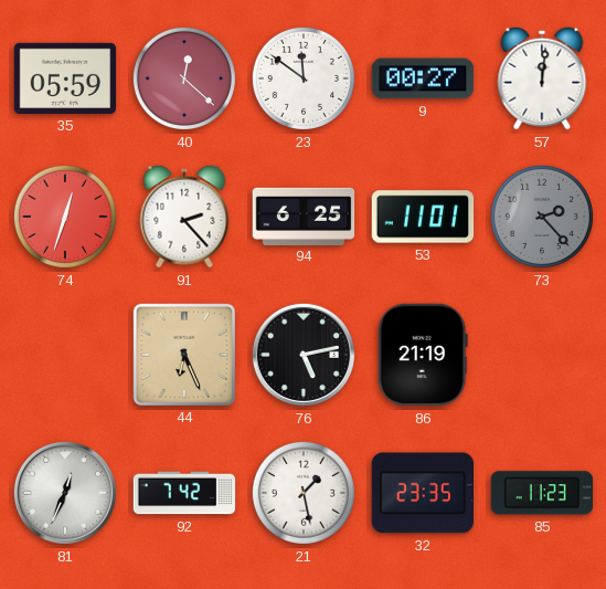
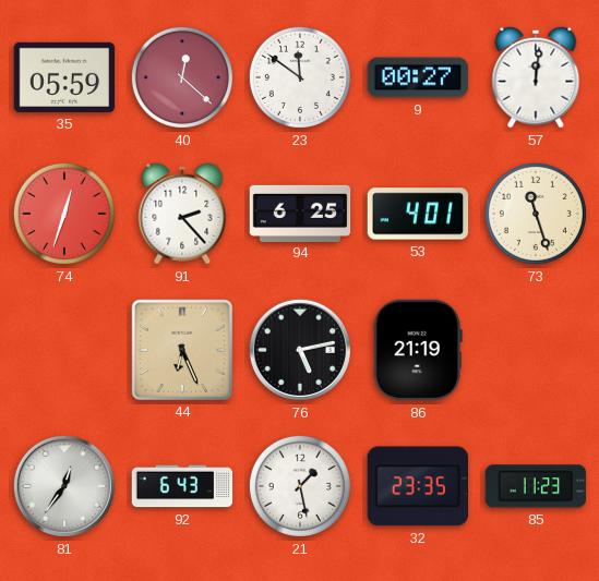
53: 11:01 -> 4:01
73: 2:23 -> 11:27
73 dial: grey -> cream
81: 12:34 -> 12:36
92: 7:42 -> 6:43
